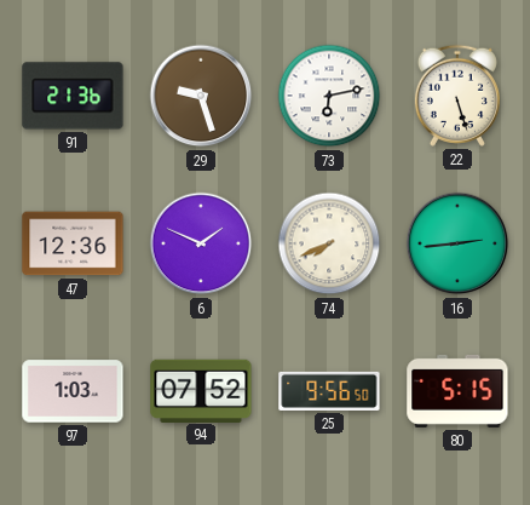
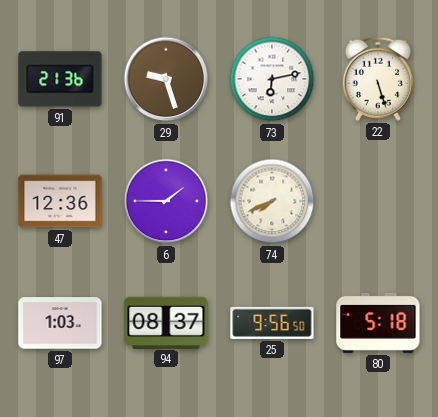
6: 1:49 -> 1:45
16: 2:44 -> none
94: 07:52 -> 08:37
80: 5:15 -> 5:18
